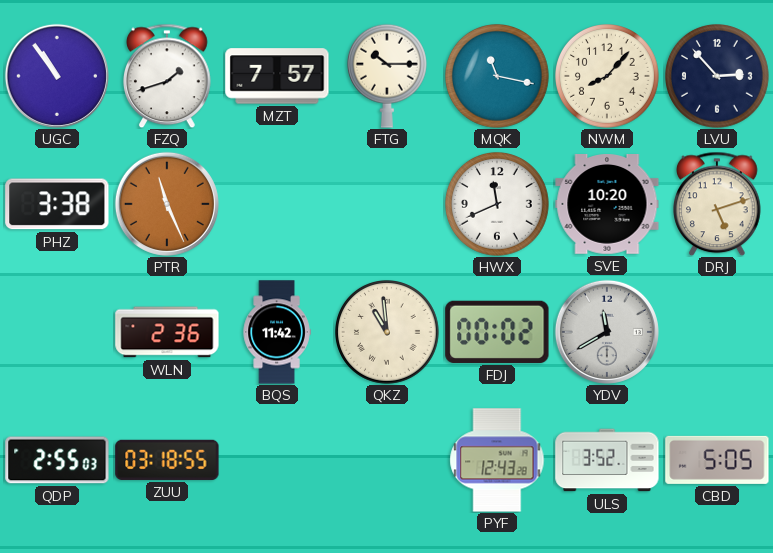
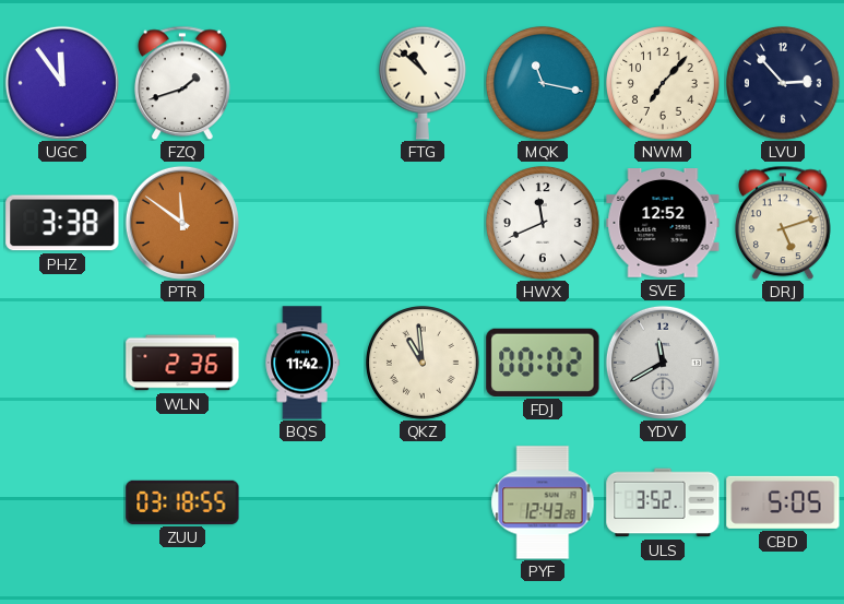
UGC: 10:54 -> 11:54
MZT: 7:57 -> none
FTG: 10:15 -> 10:52
NWM: 8:07 -> 7:07
PTR: 11:26 -> 11:51
SVE: 10:20 -> 12:52
QDP: 2:55 -> none
